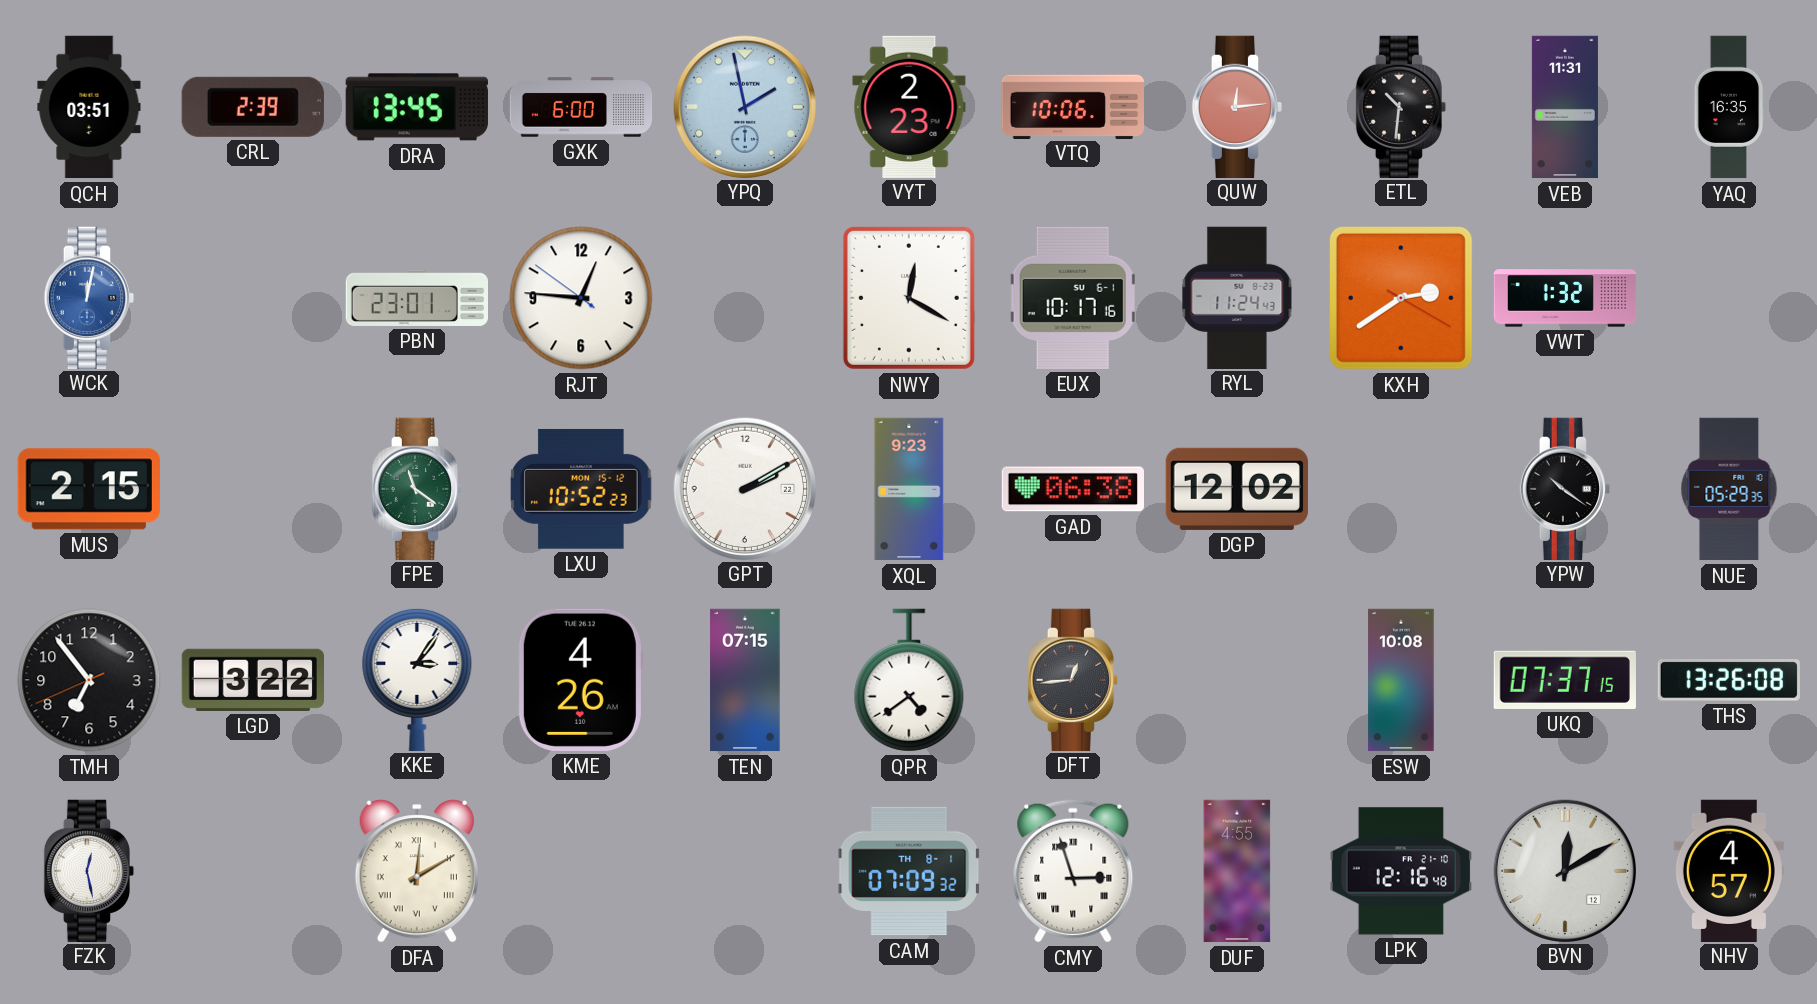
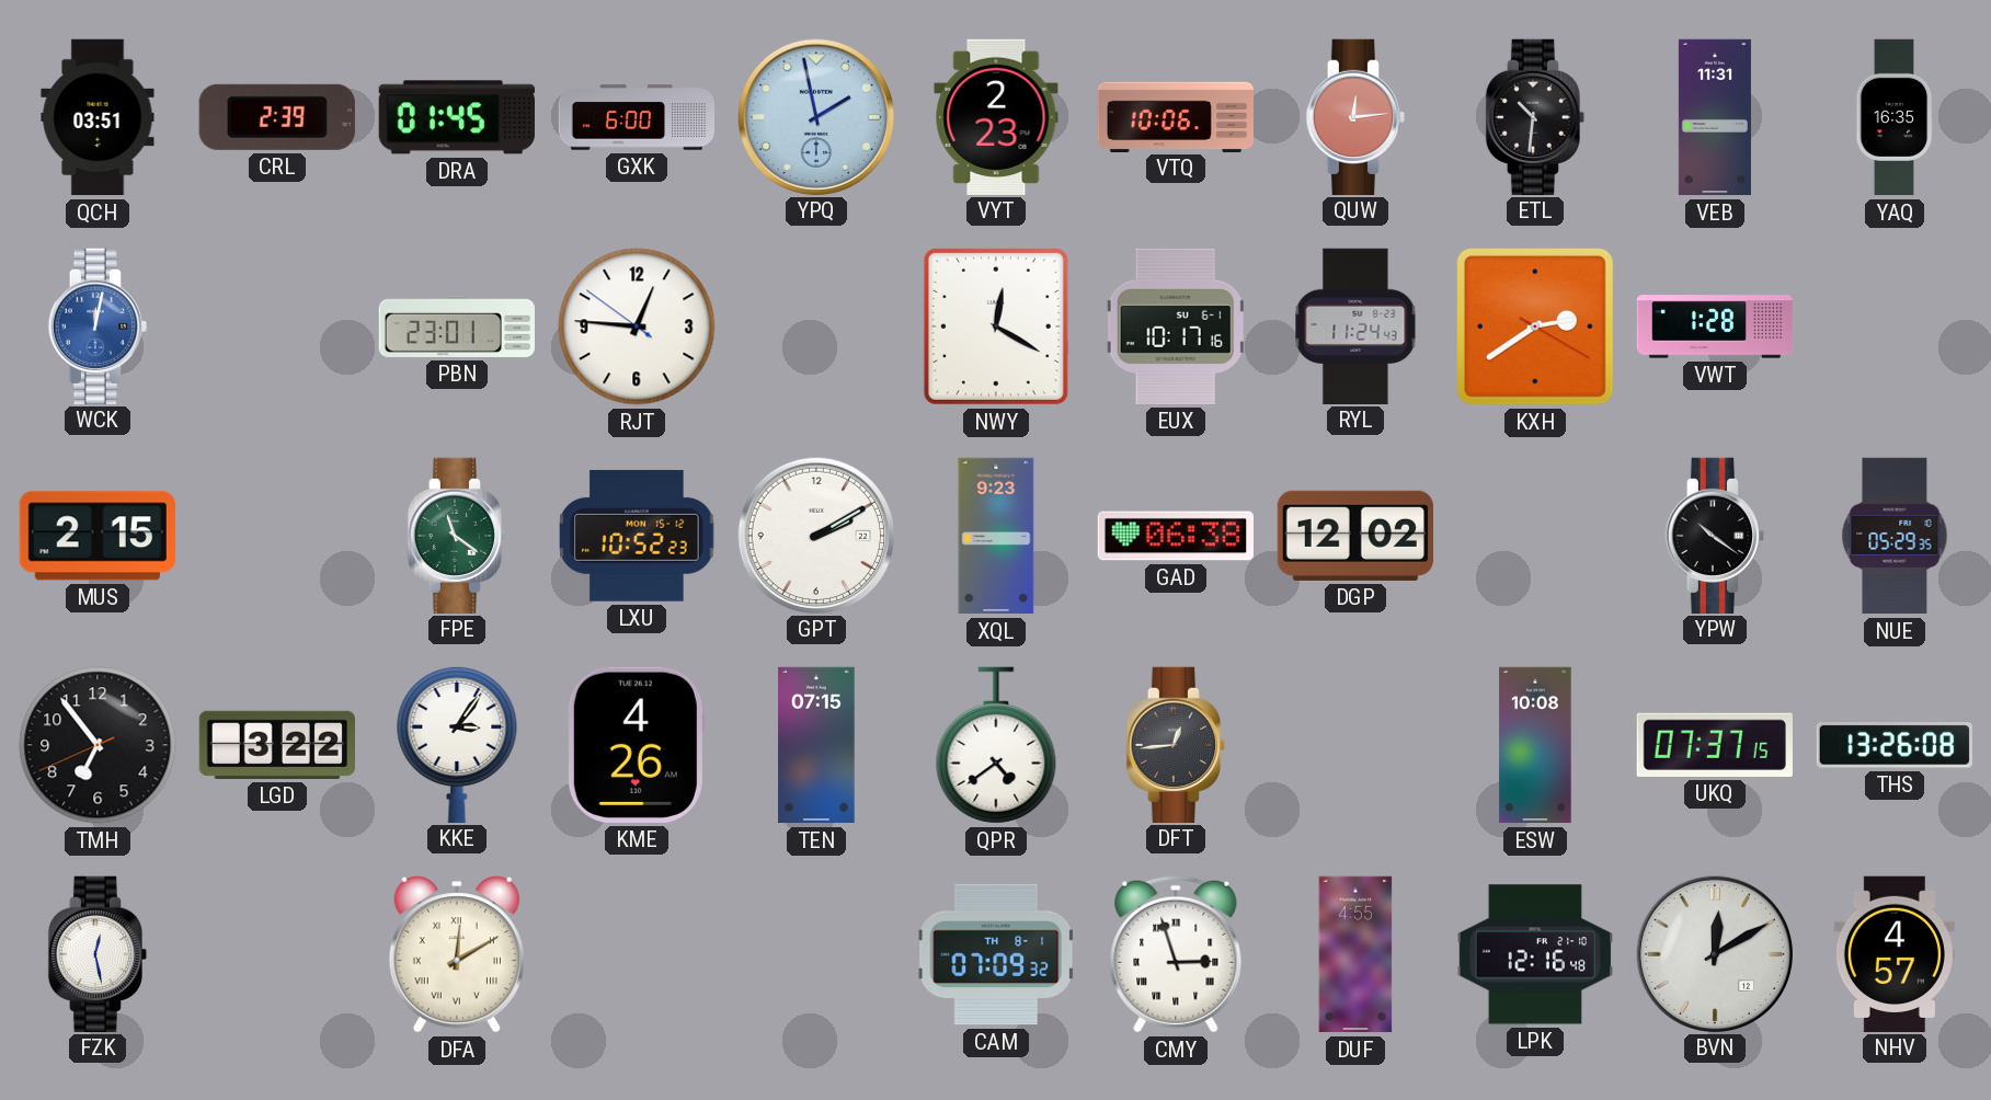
DRA: 13:45 -> 01:45
VWT: 1:32 -> 1:28
